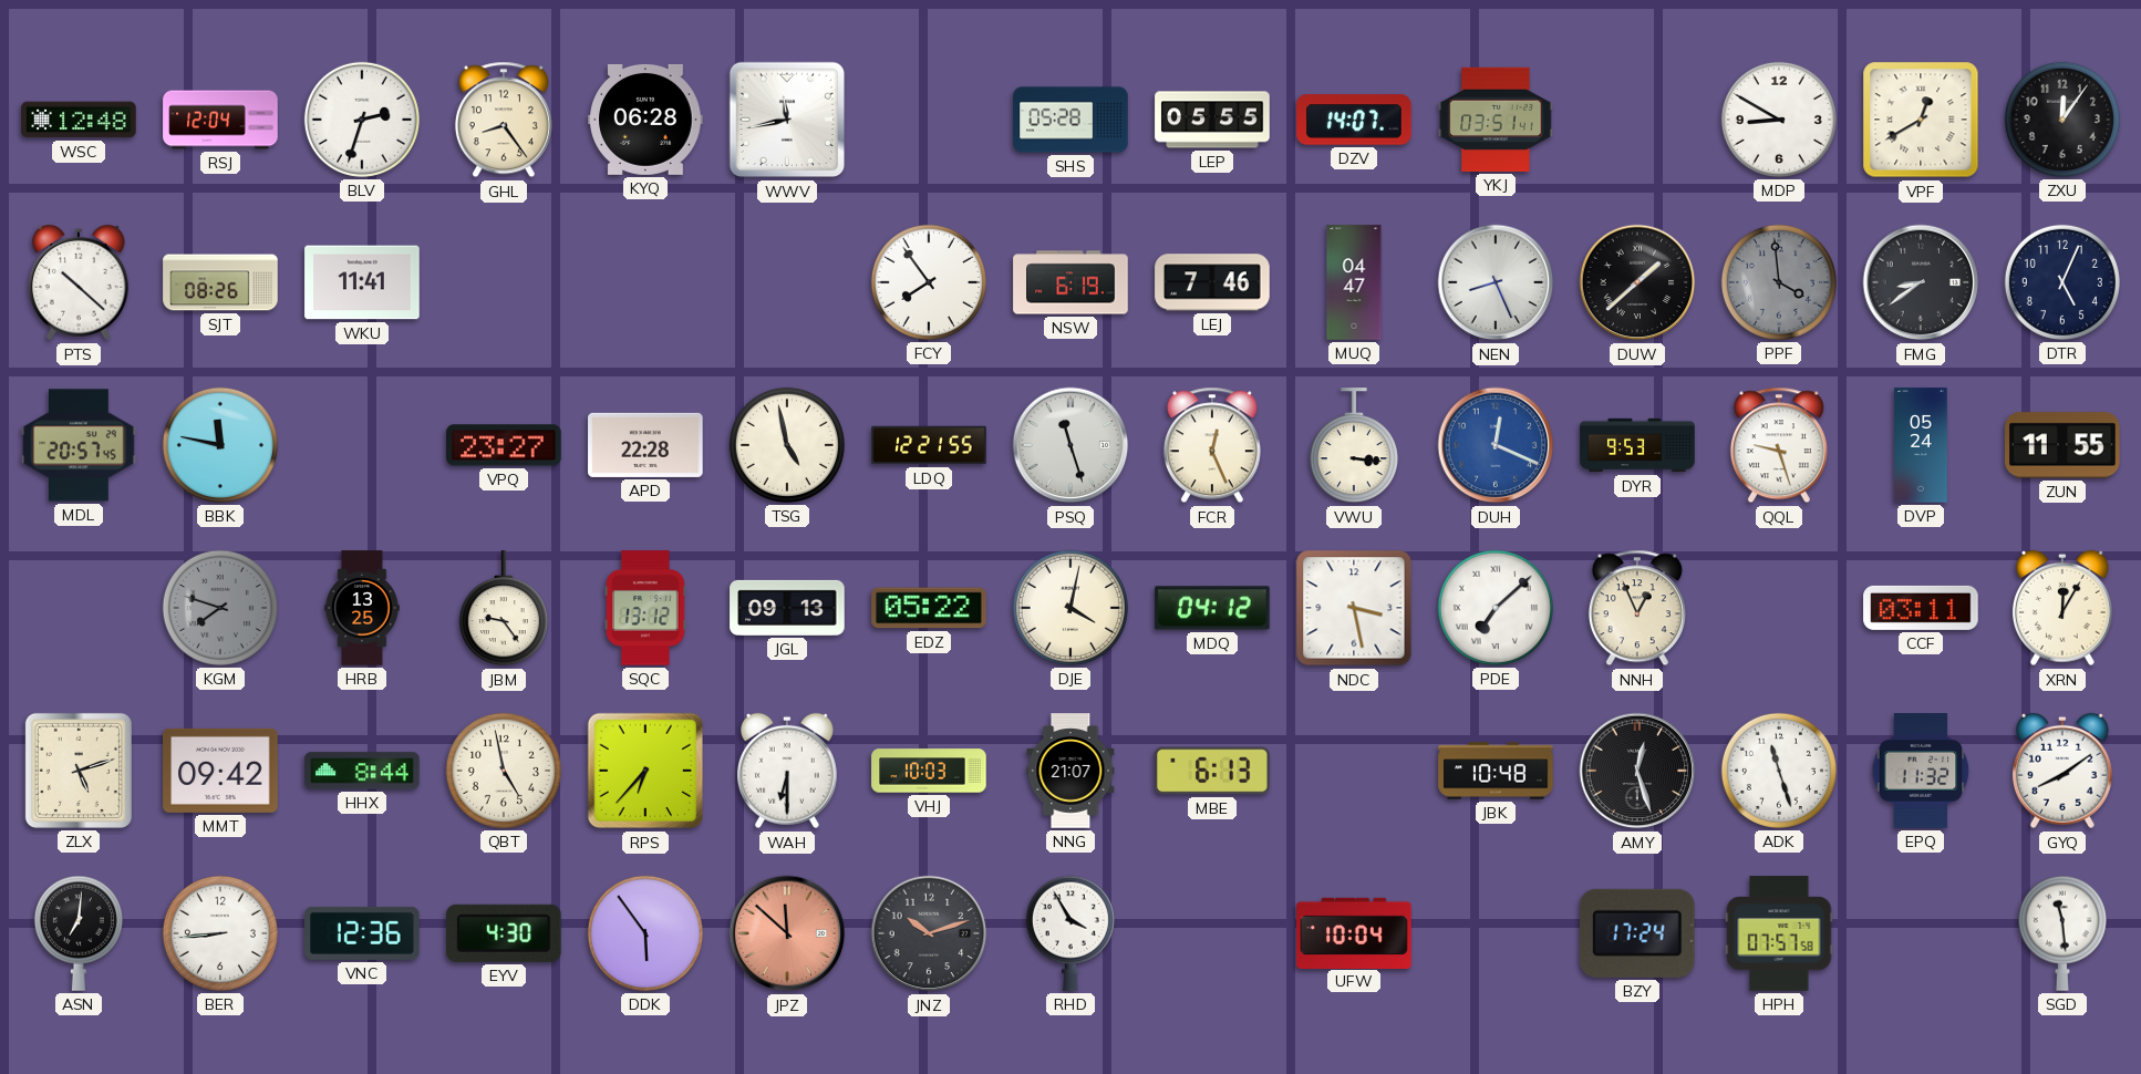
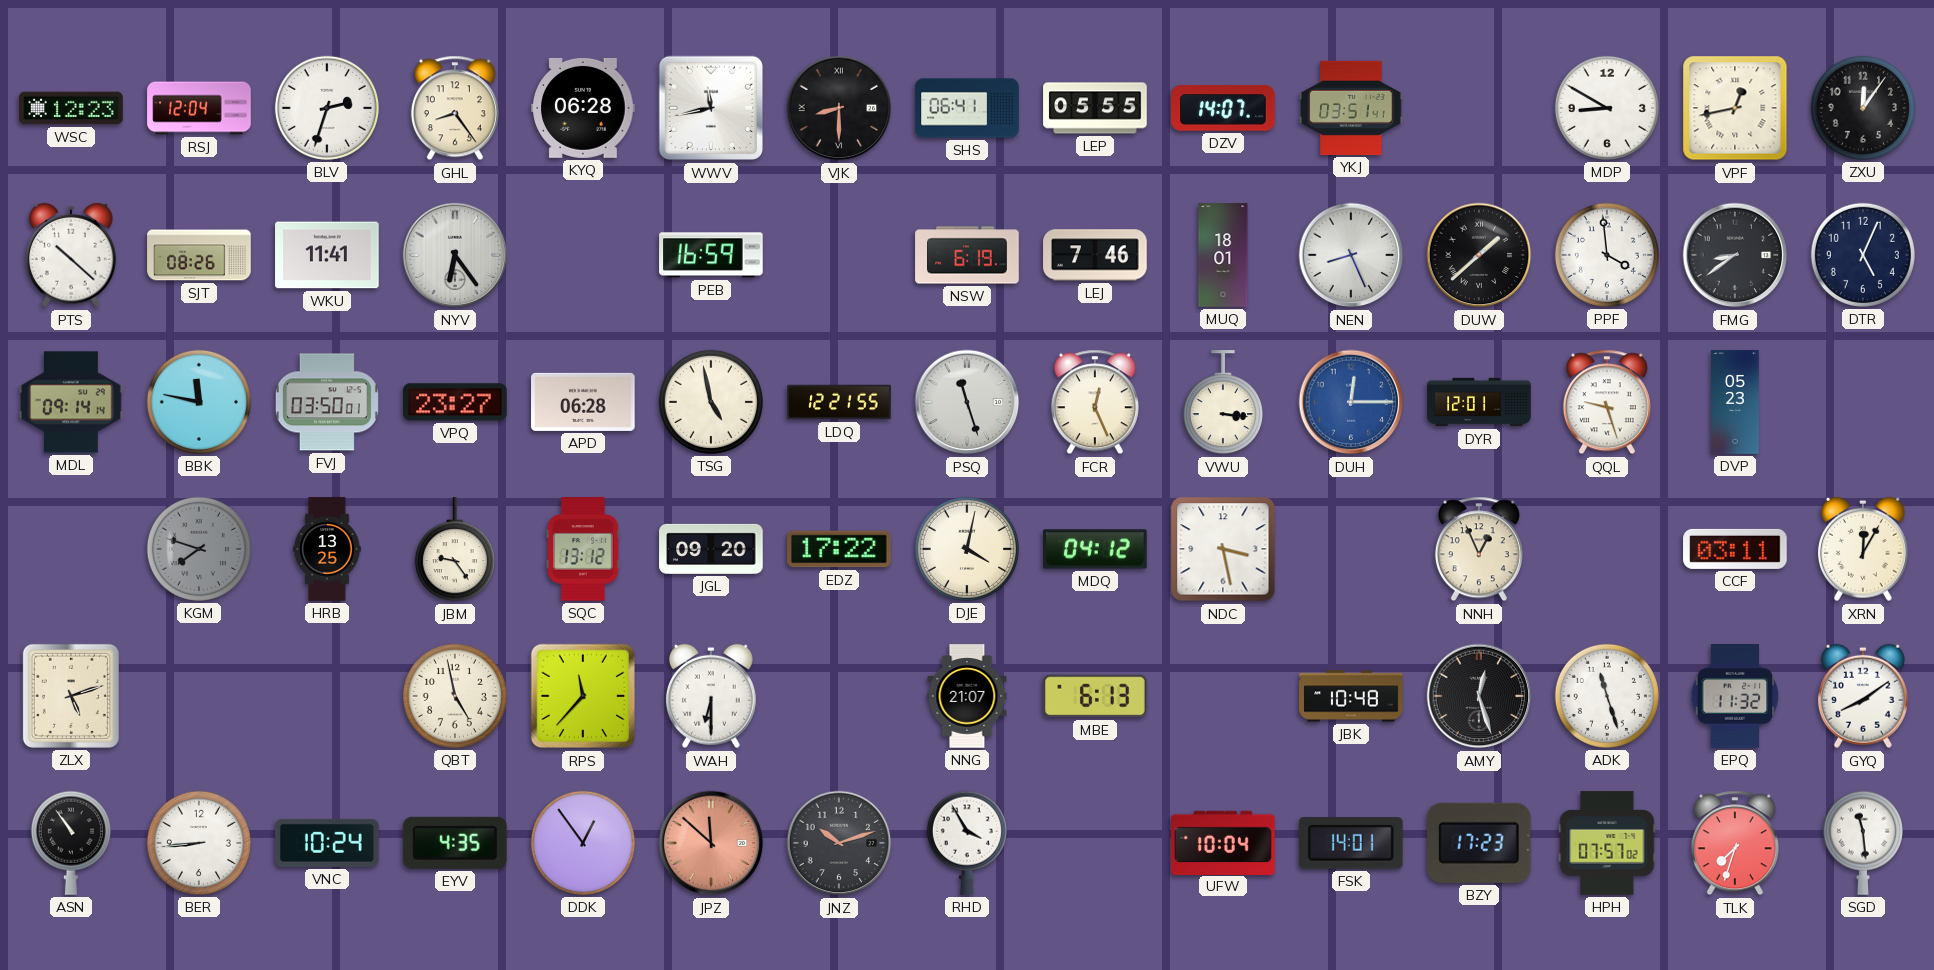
WSC: 12:48 -> 12:23
VJK: none -> 8:30
SHS: 05:28 -> 06:41
VPF: 12:40 -> 12:43
NYV: none -> 6:24
PEB: none -> 16:59
FCY: 7:54 -> none
MUQ: 04:47 -> 18:01
PPF dial: grey -> white
MDL: 20:57 -> 09:14
FVJ: none -> 03:50
APD: 22:28 -> 06:28
DUH: 12:19 -> 12:15
DYR: 9:53 -> 12:01
DVP: 05:24 -> 05:23
ZUN: 11:55 -> none
JGL: 09:13 -> 09:20
EDZ: 05:22 -> 17:22
PDE: 7:08 -> none
MMT: 09:42 -> none
HHX: 8:44 -> none
RPS: 6:37 -> 11:37
VHJ: 10:03 -> none
ASN: 7:01 -> 10:54
VNC: 12:36 -> 10:24
EYV: 4:30 -> 4:35
DDK: 5:54 -> 12:54
FSK: none -> 14:01
BZY: 17:24 -> 17:23
HPH: 07:57:58 -> 07:57:02
TLK: none -> 7:33
